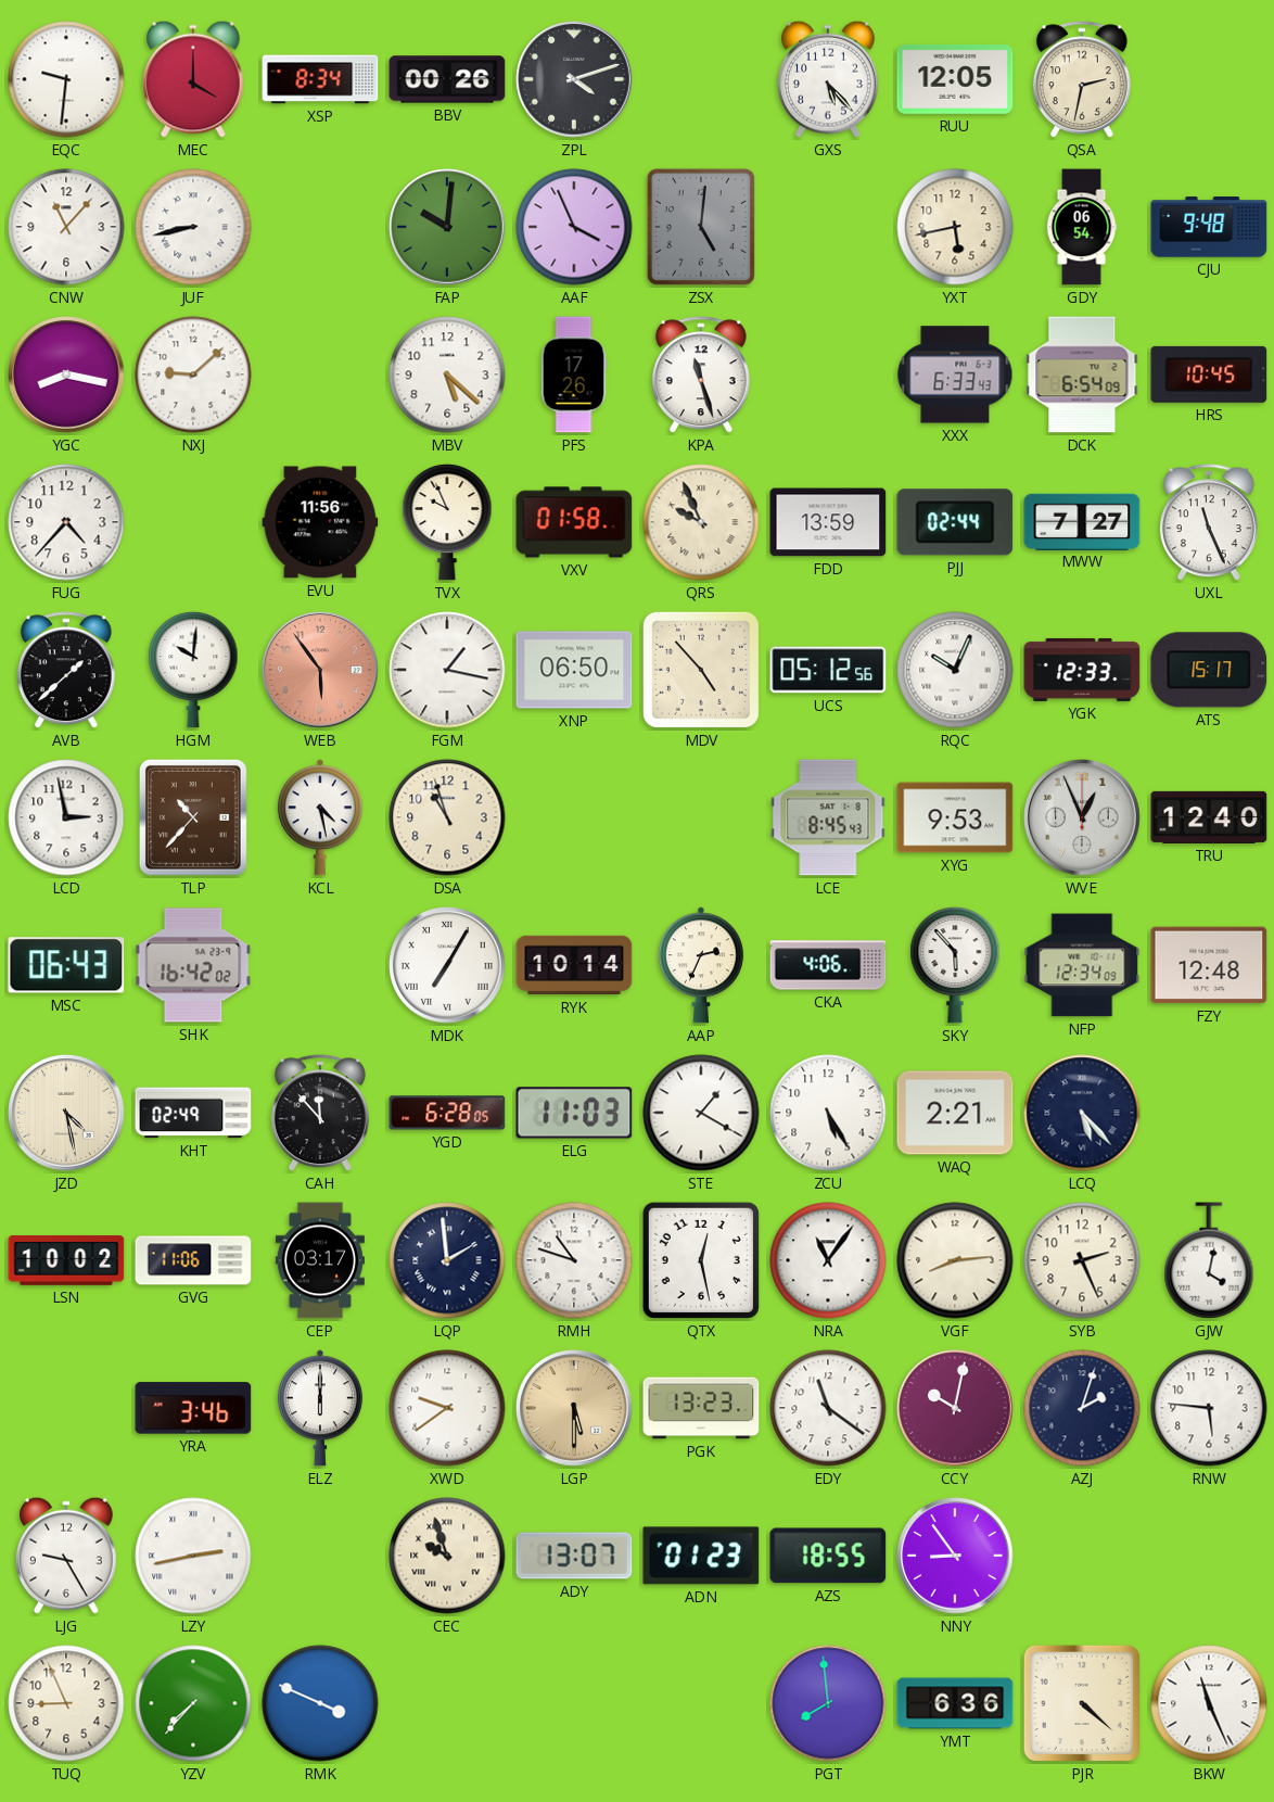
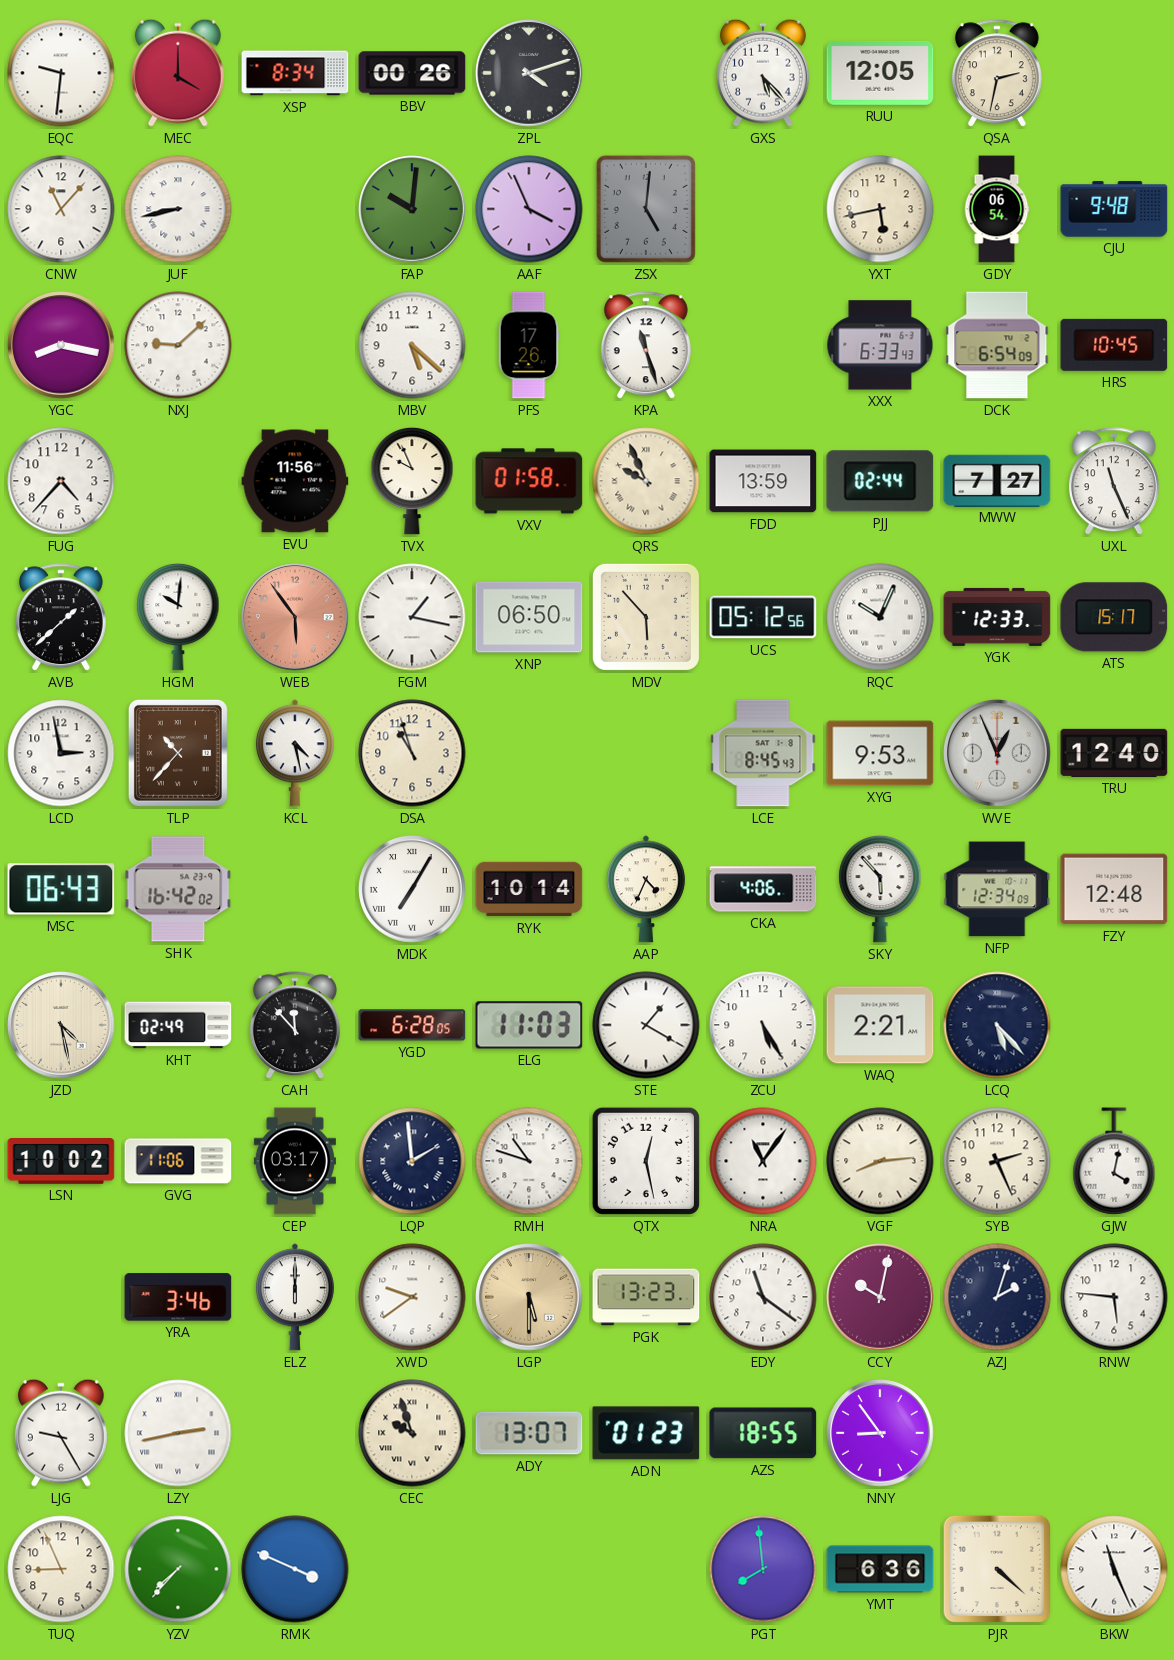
MDV: 4:53 -> 5:53
AAP: 2:34 -> 4:34
